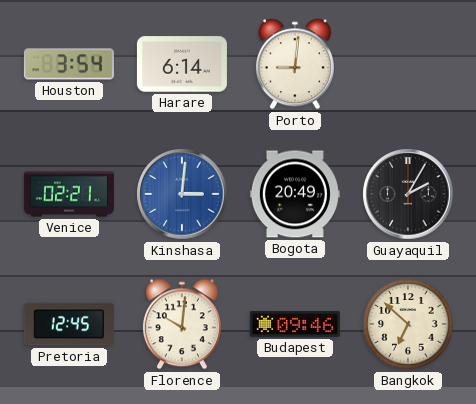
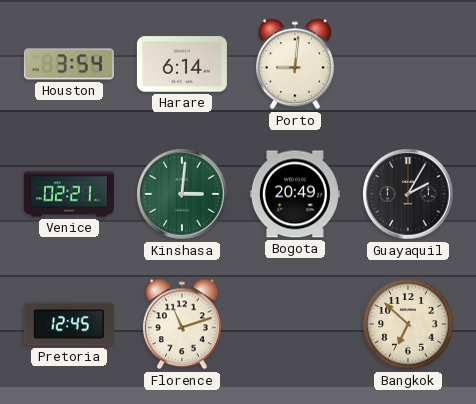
Kinshasa dial: blue -> green
Florence: 10:01 -> 11:12
Budapest: 09:46 -> none
